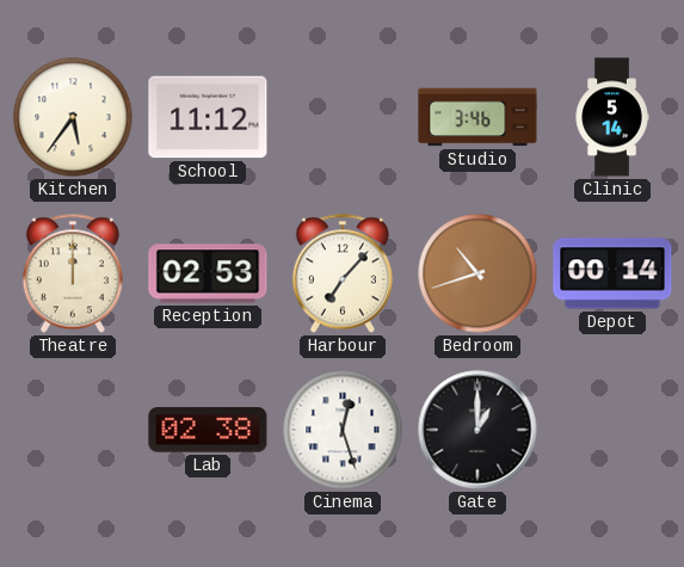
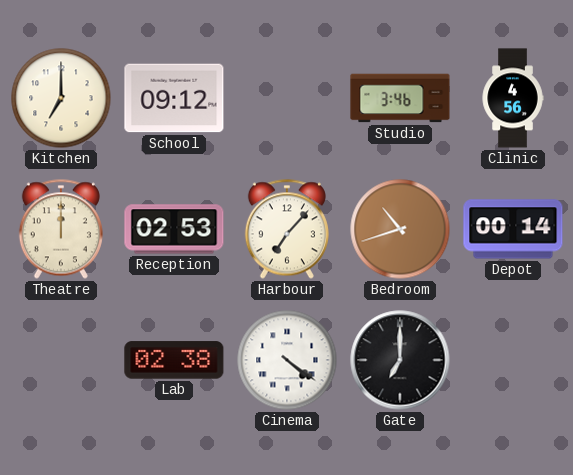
Kitchen: 5:36 -> 7:00
School: 11:12 -> 09:12
Clinic: 5:14 -> 4:56
Cinema: 12:27 -> 4:21
Gate: 1:00 -> 7:00
